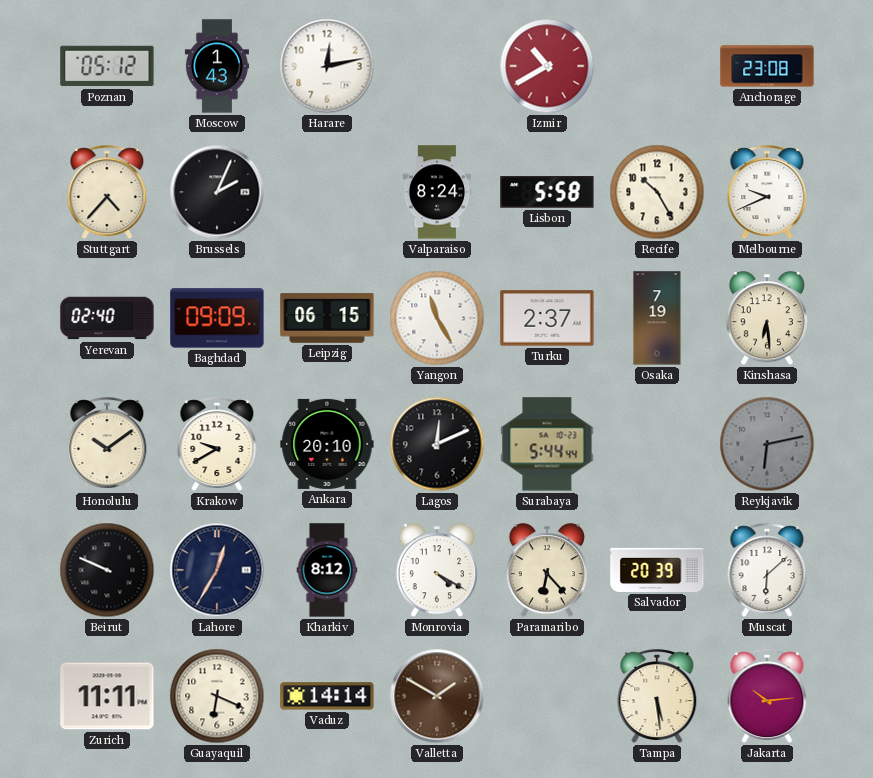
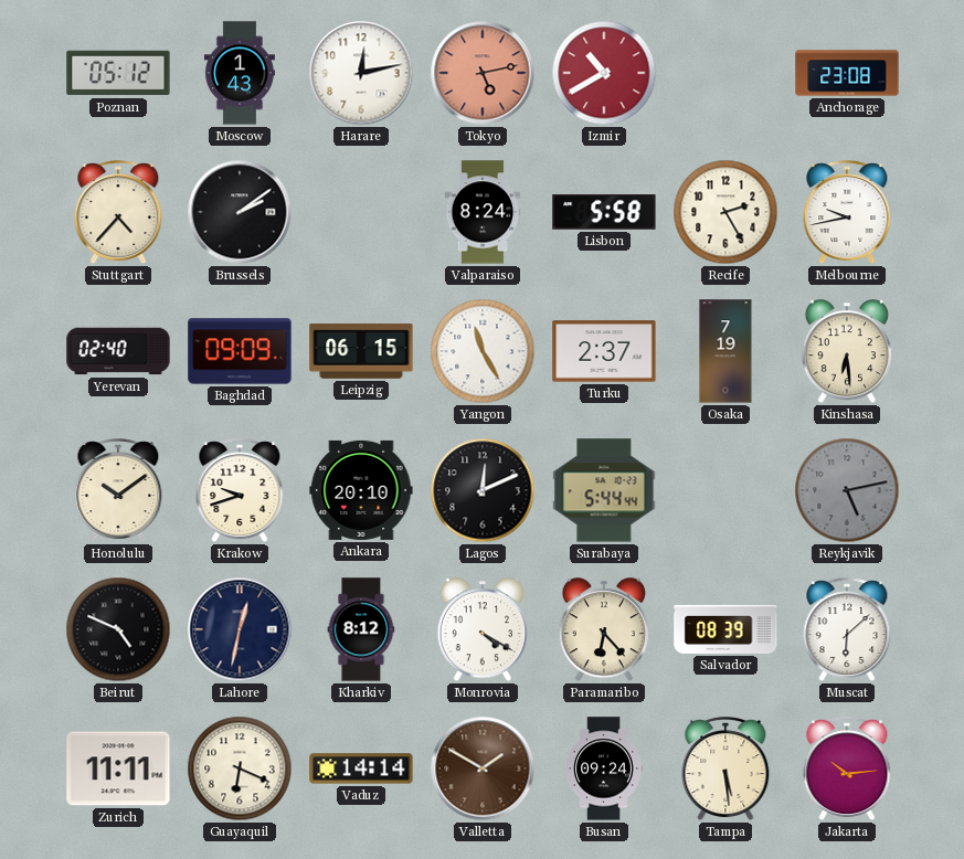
Tokyo: none -> 5:13
Brussels: 2:04 -> 2:09
Recife: 10:25 -> 2:25
Melbourne: 9:41 -> 9:43
Krakow: 9:40 -> 9:42
Reykjavik: 6:13 -> 5:13
Beirut: 9:49 -> 4:49
Lahore: 12:35 -> 12:32
Salvador: 20:39 -> 08:39
Busan: none -> 09:24
